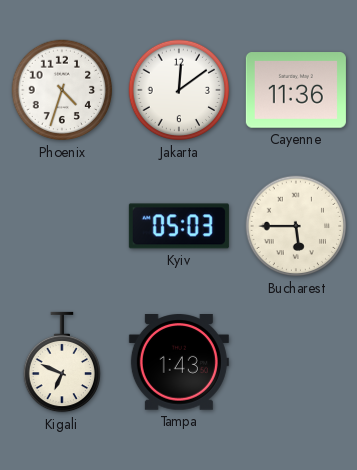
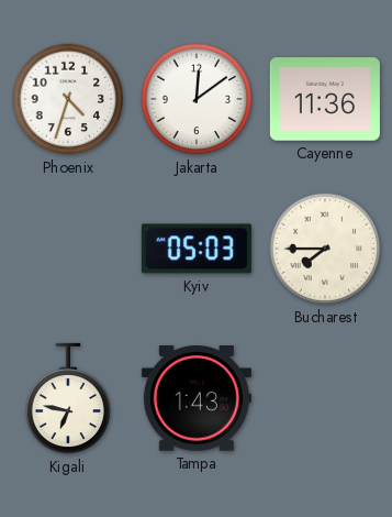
Bucharest: 5:45 -> 7:45
Kigali: 6:49 -> 6:47
